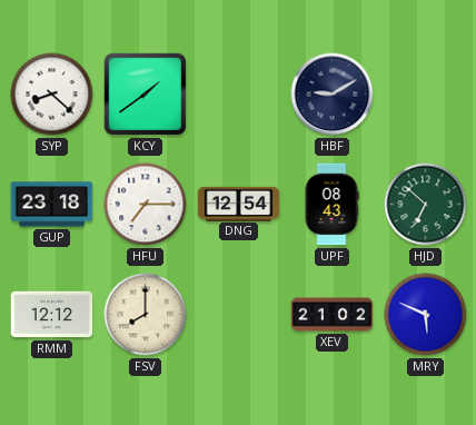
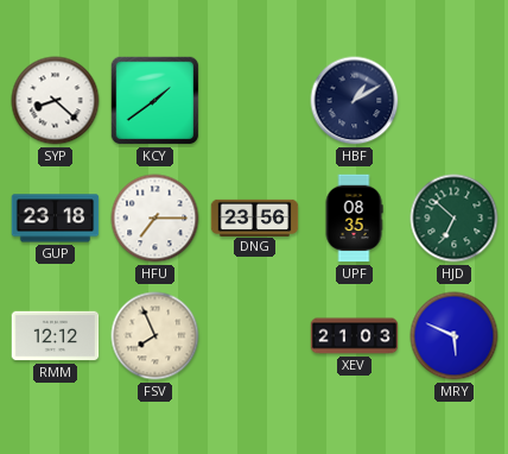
HBF: 9:10 -> 1:10
DNG: 12:54 -> 23:56
UPF: 08:43 -> 08:35
FSV: 8:00 -> 7:56
XEV: 21:02 -> 21:03
